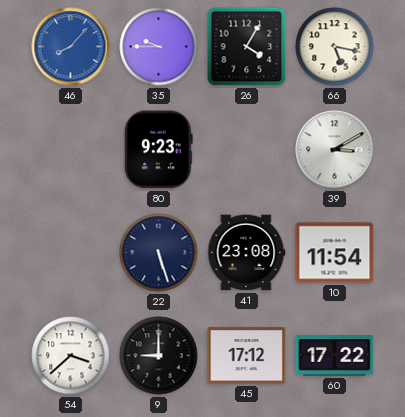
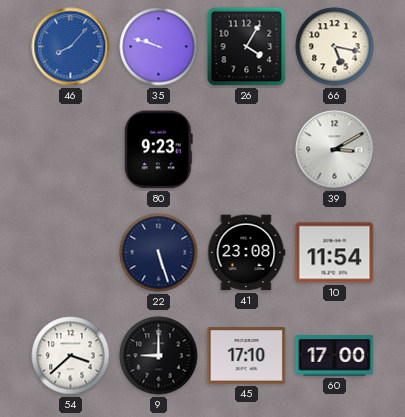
35: 9:45 -> 9:48
45: 17:12 -> 17:10
60: 17:22 -> 17:00
